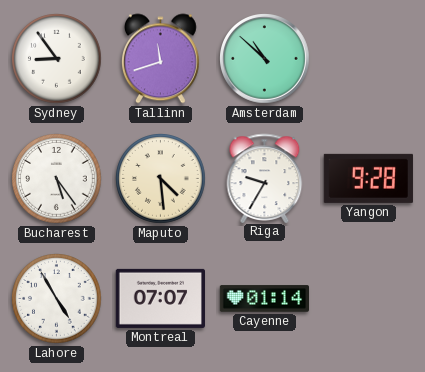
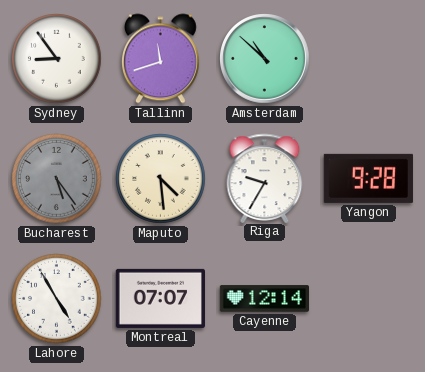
Bucharest dial: white -> grey
Cayenne: 01:14 -> 12:14
